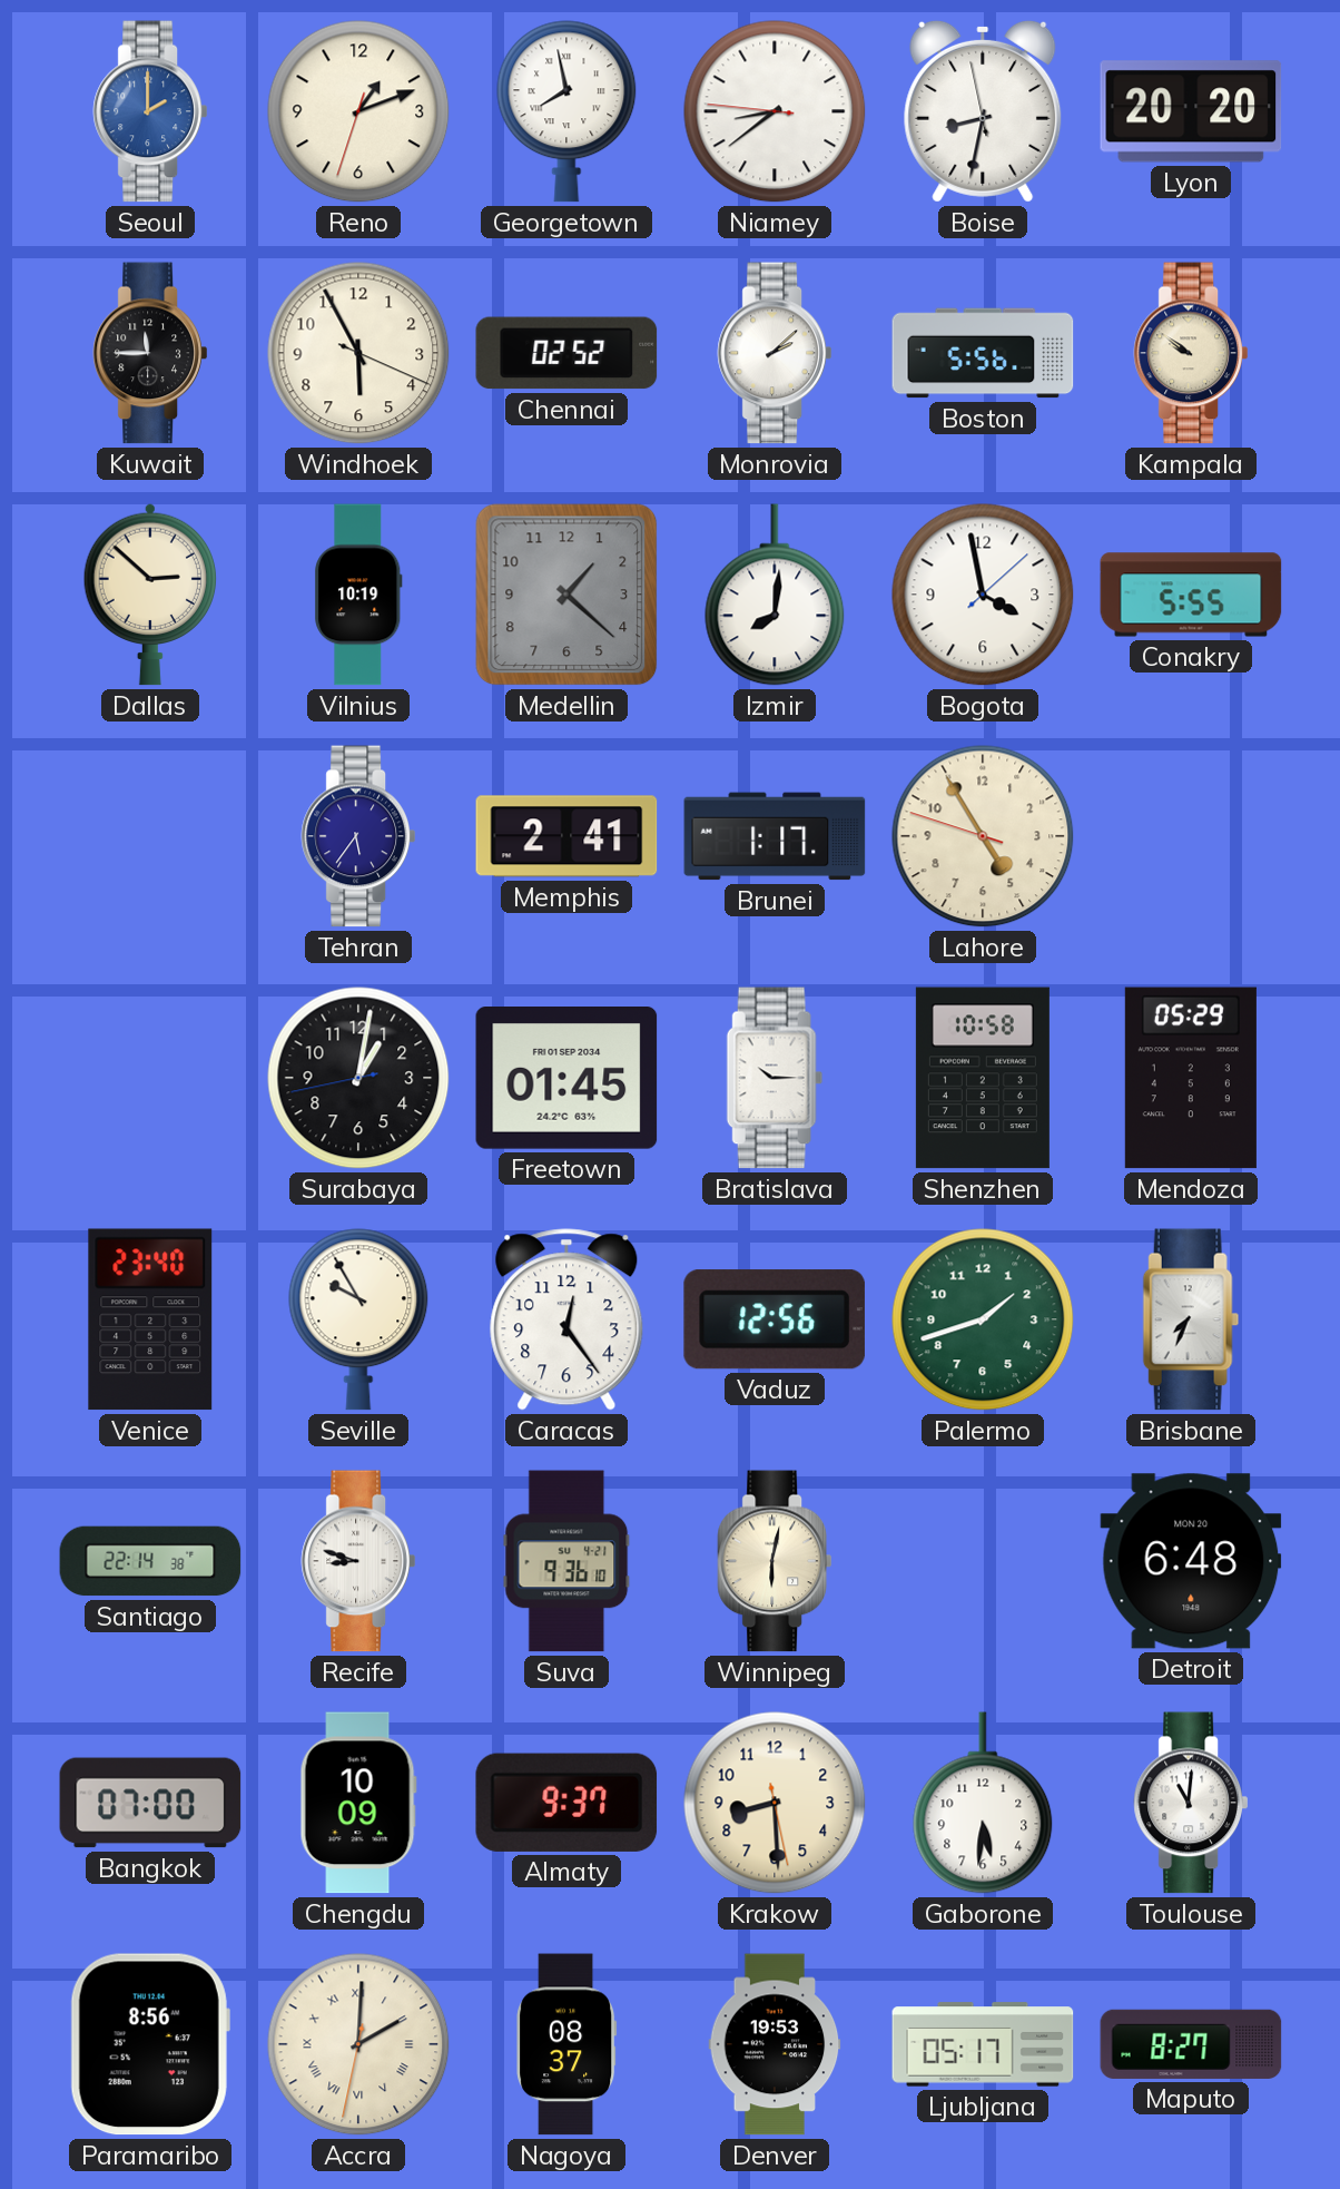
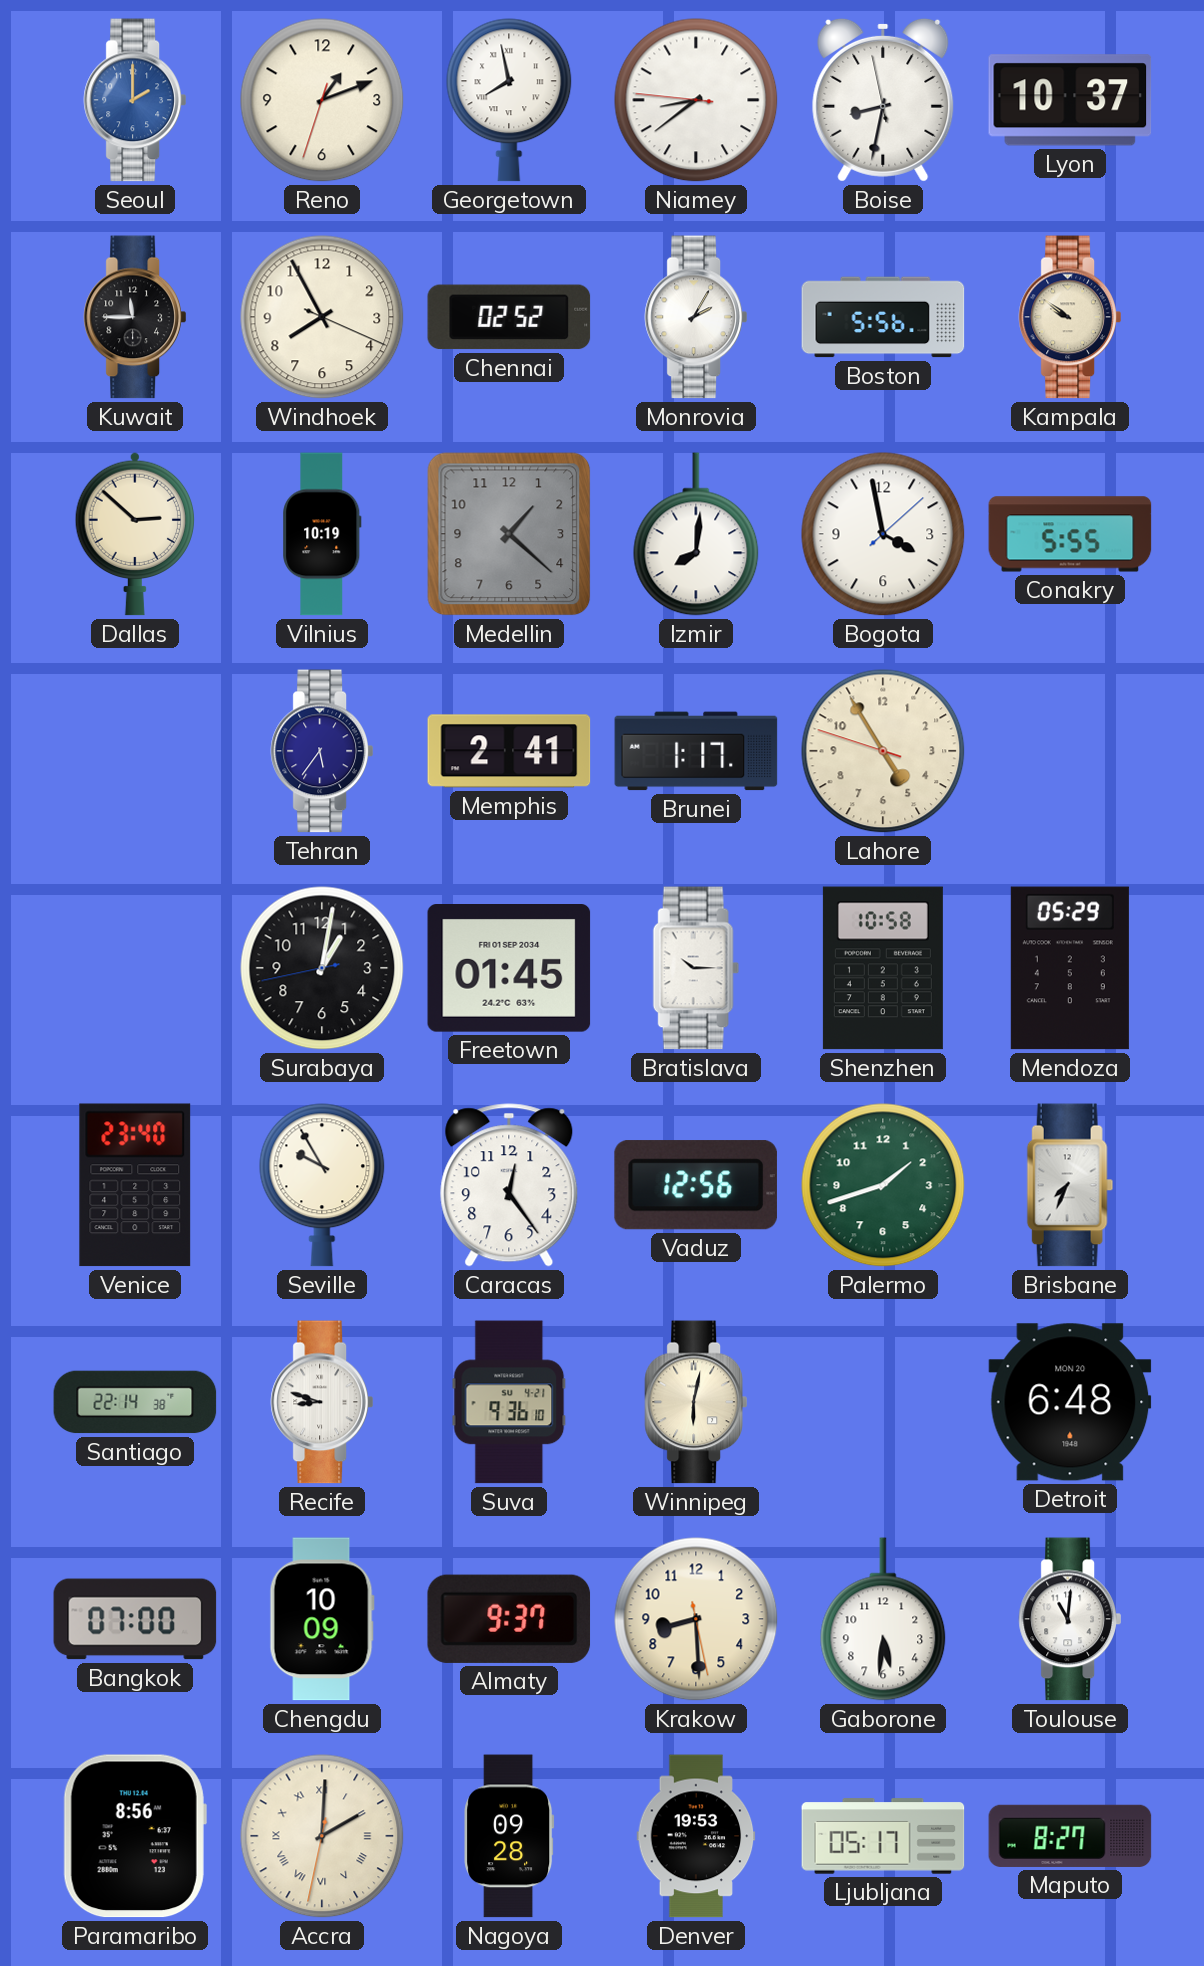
Lyon: 20:20 -> 10:37
Windhoek: 5:55 -> 7:55
Monrovia: 2:08 -> 2:05
Nagoya: 08:37 -> 09:28
